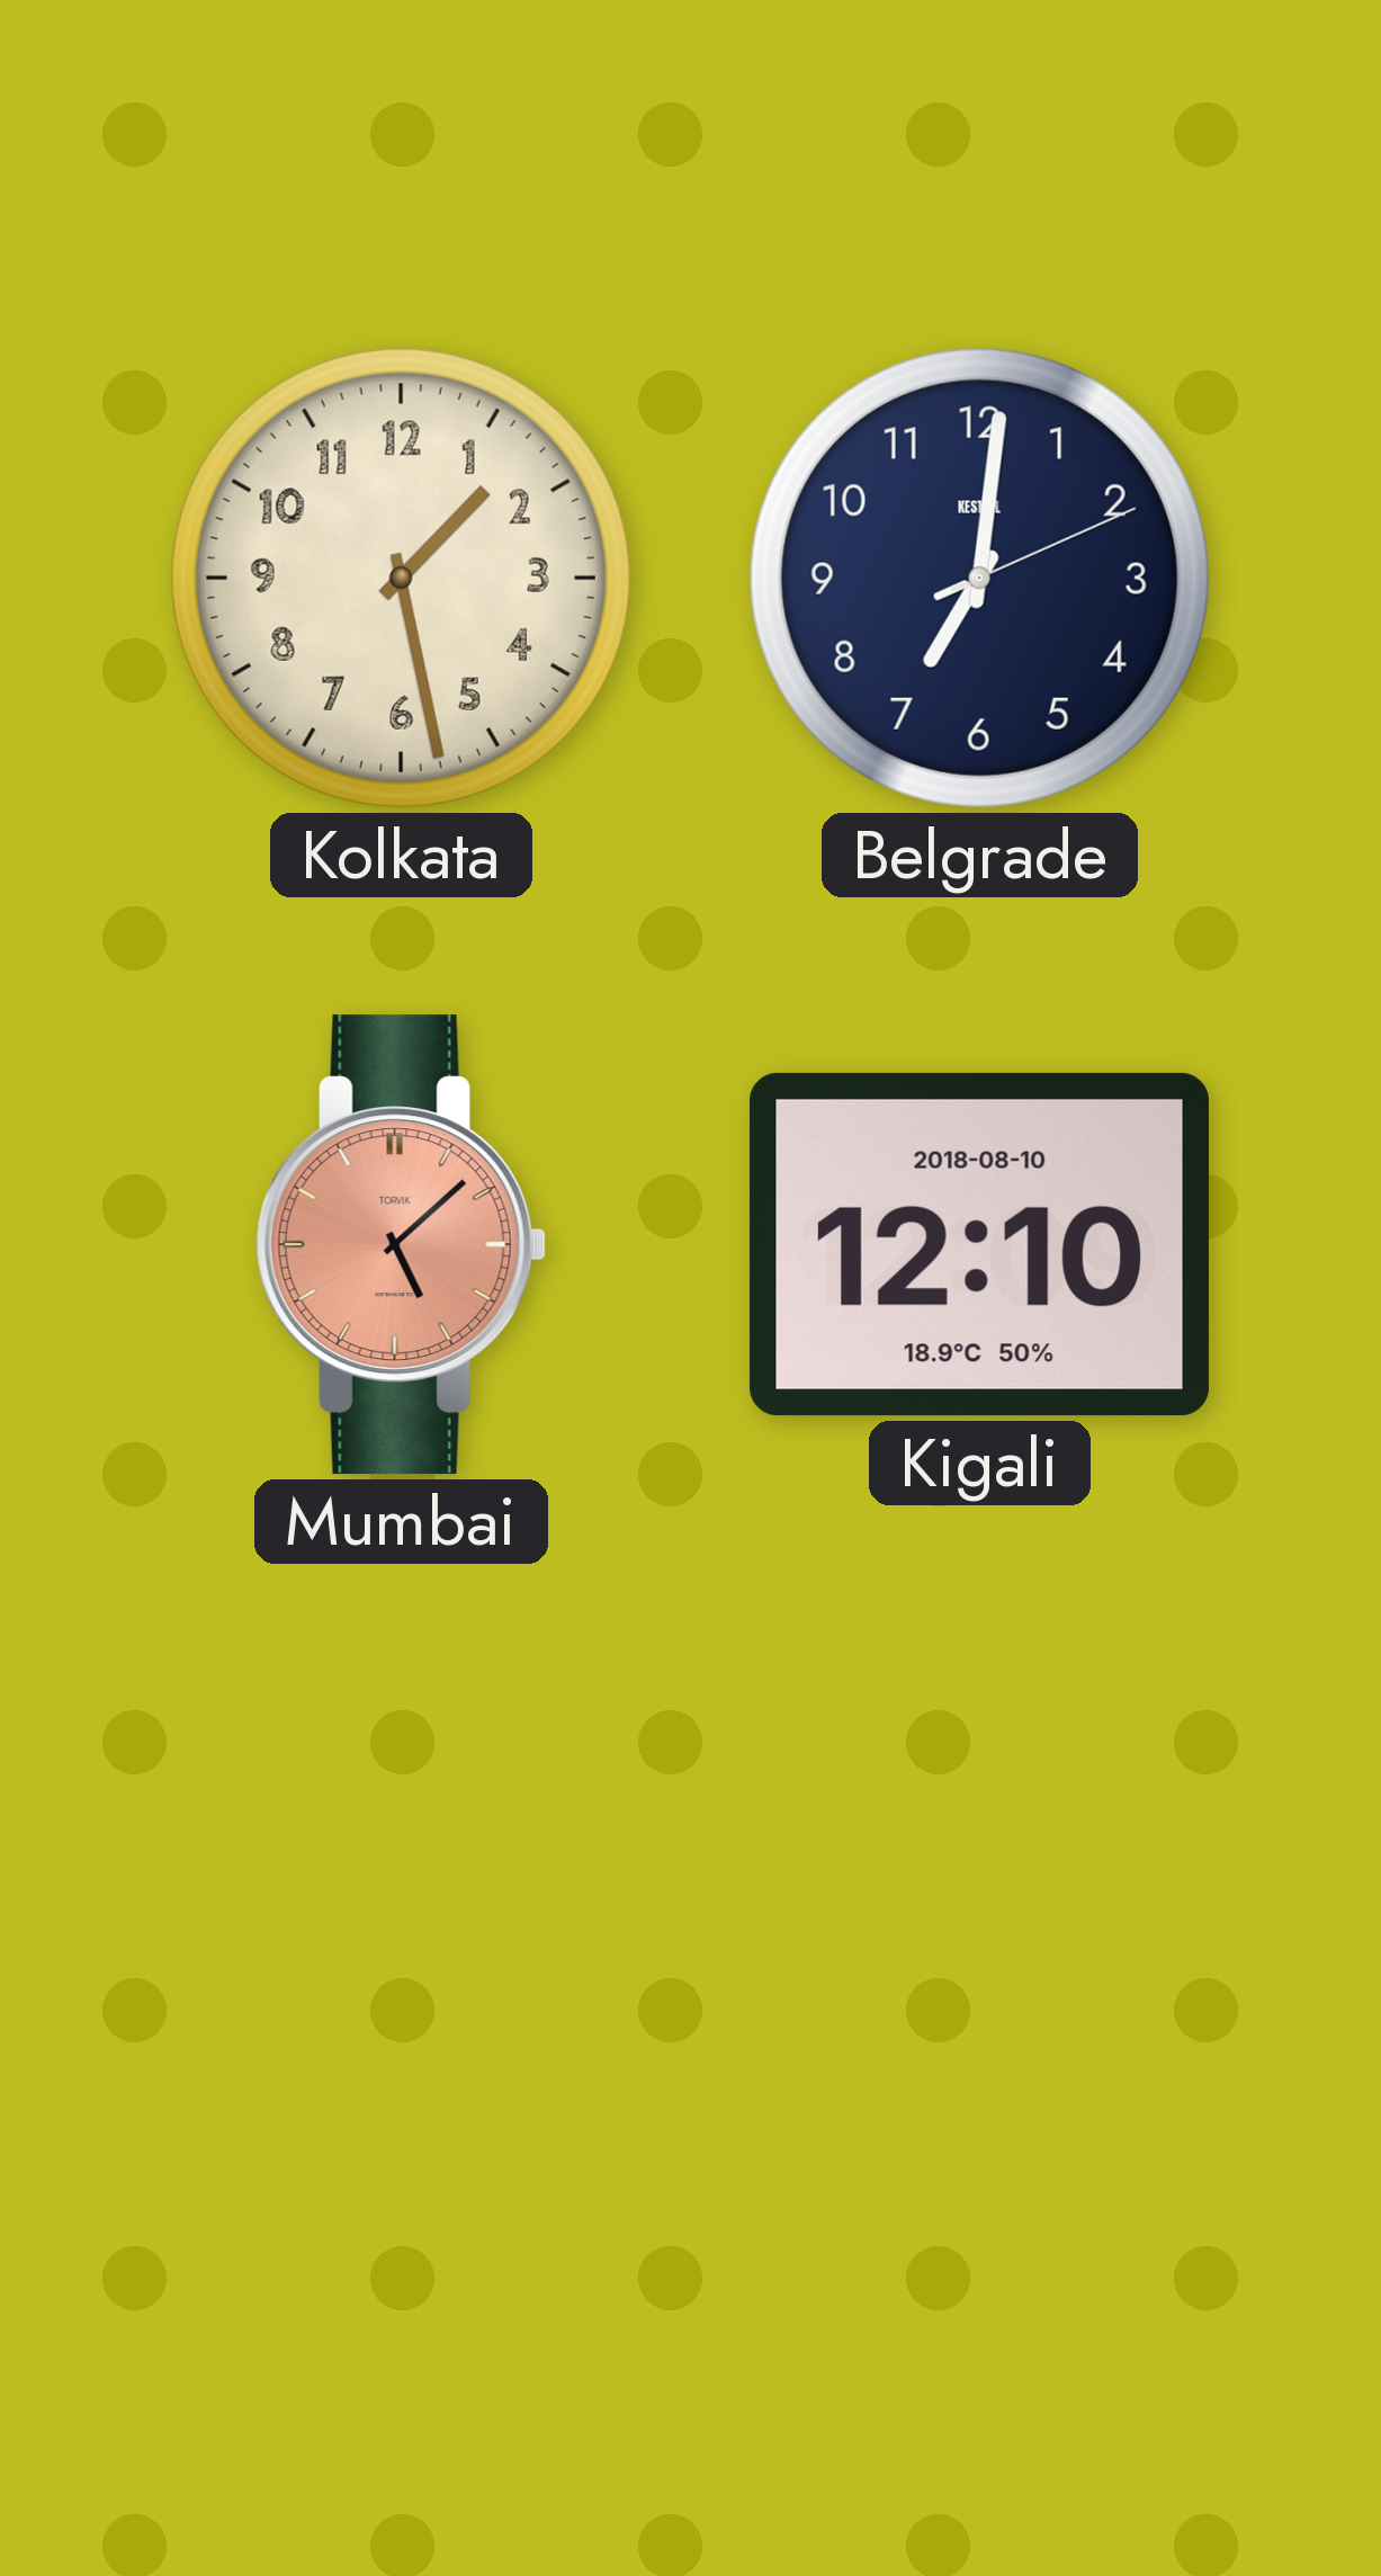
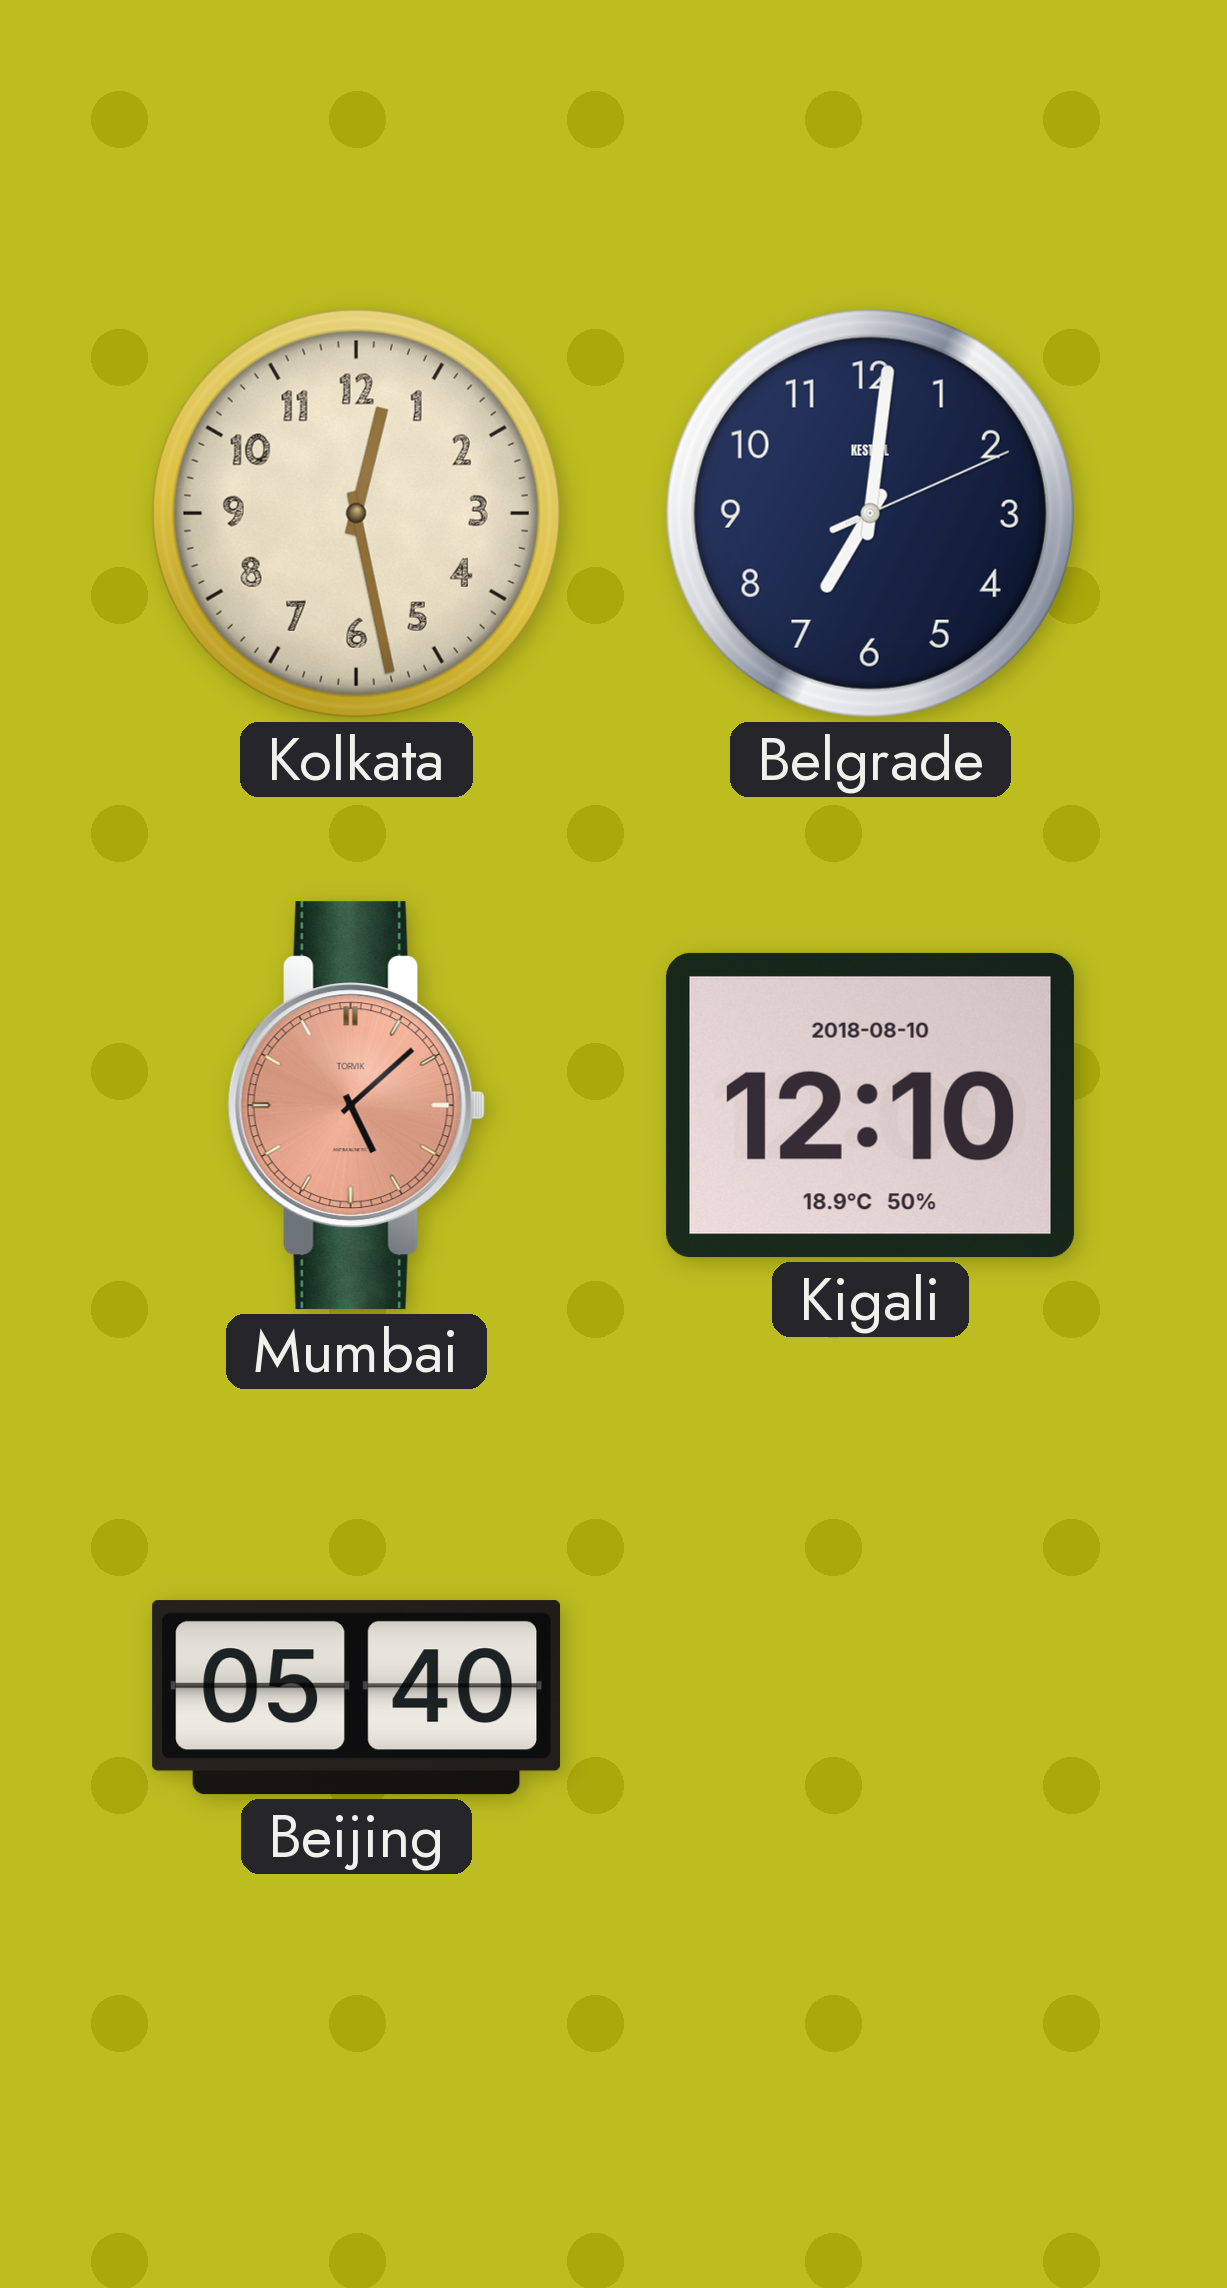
Kolkata: 1:28 -> 12:28
Beijing: none -> 05:40
